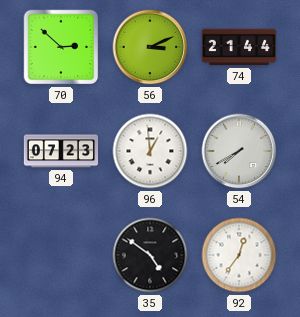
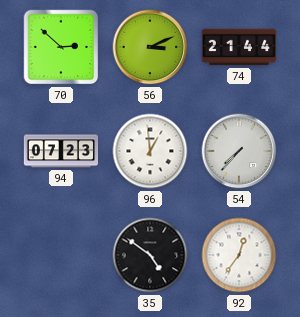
54: 7:40 -> 7:37
